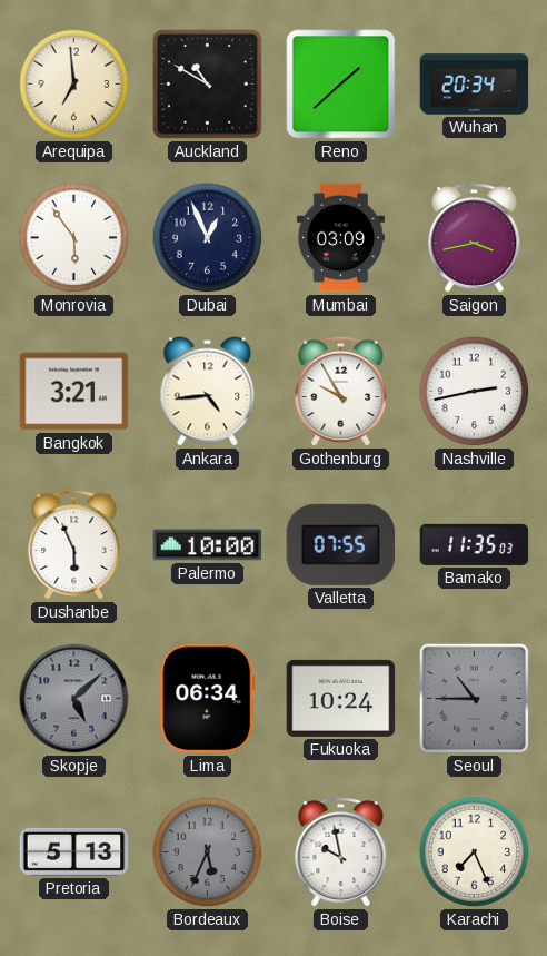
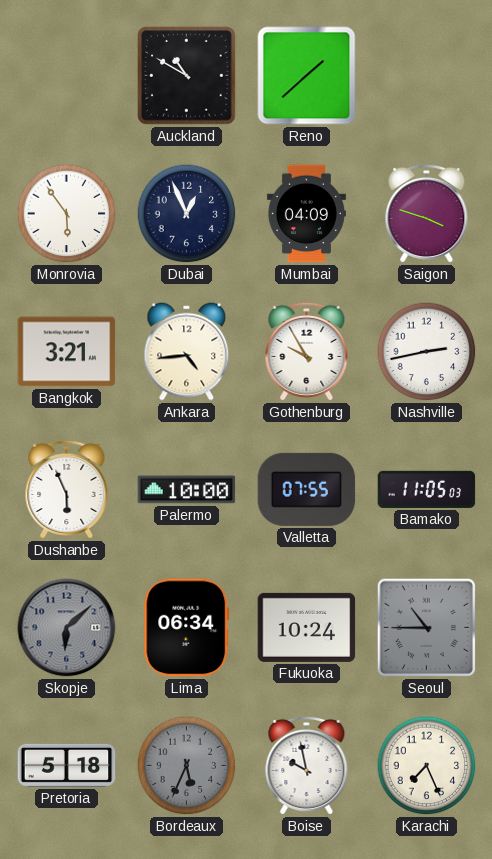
Arequipa: 6:59 -> none
Wuhan: 20:34 -> none
Mumbai: 03:09 -> 04:09
Saigon: 3:43 -> 3:48
Bamako: 11:35 -> 11:05
Skopje: 5:08 -> 6:08
Pretoria: 5:13 -> 5:18
